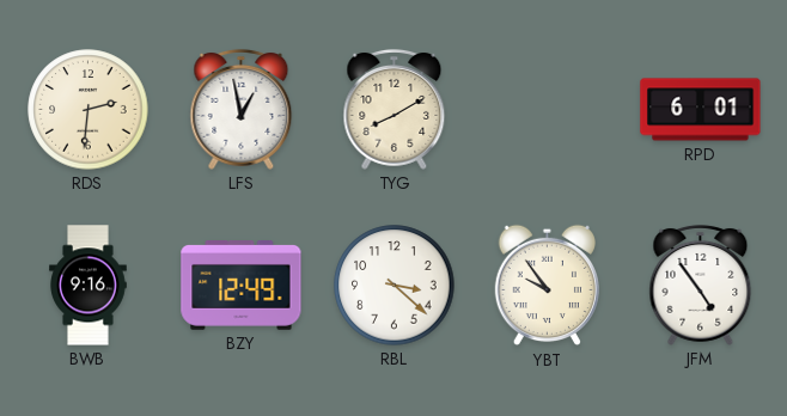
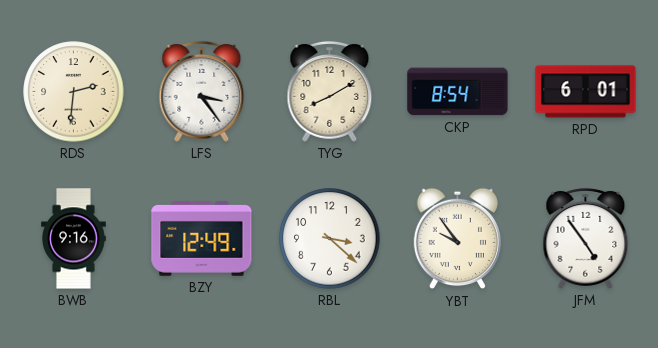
LFS: 12:58 -> 3:24
CKP: none -> 8:54
